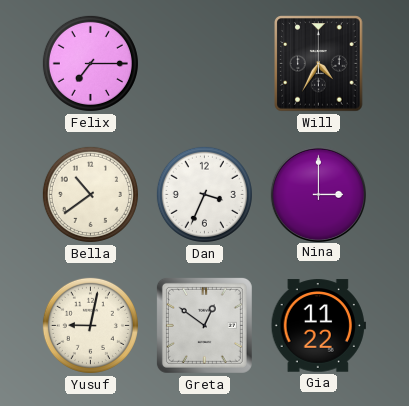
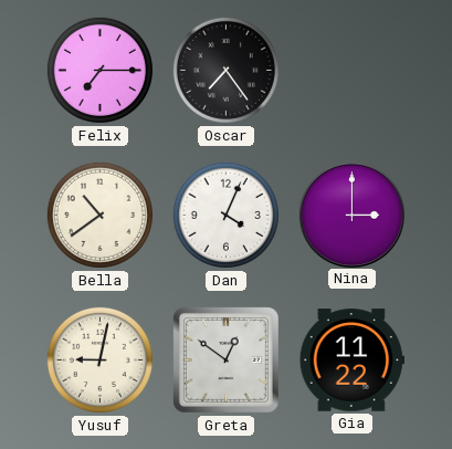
Oscar: none -> 7:24
Will: 4:35 -> none
Dan: 3:34 -> 4:04
